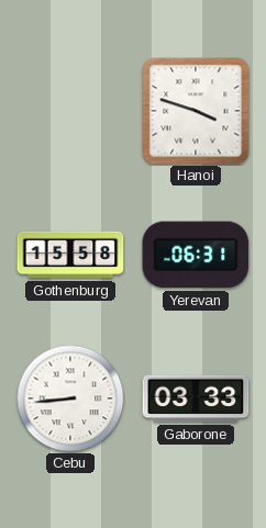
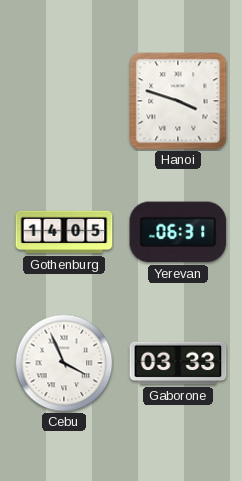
Gothenburg: 15:58 -> 14:05
Cebu: 8:44 -> 3:56
